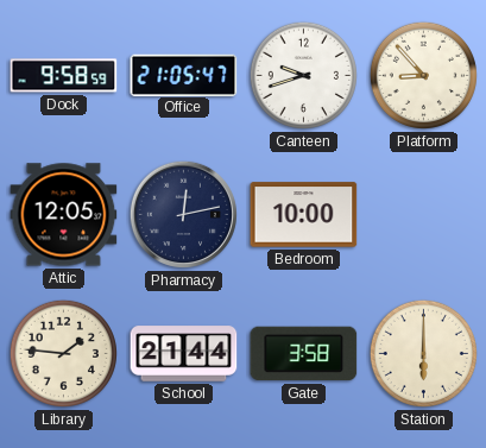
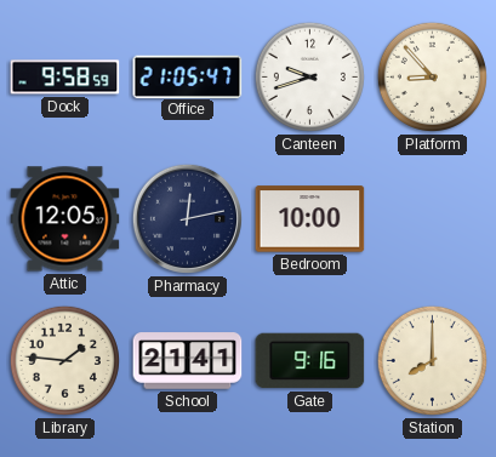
School: 21:44 -> 21:41
Gate: 3:58 -> 9:16
Station: 6:00 -> 8:00
